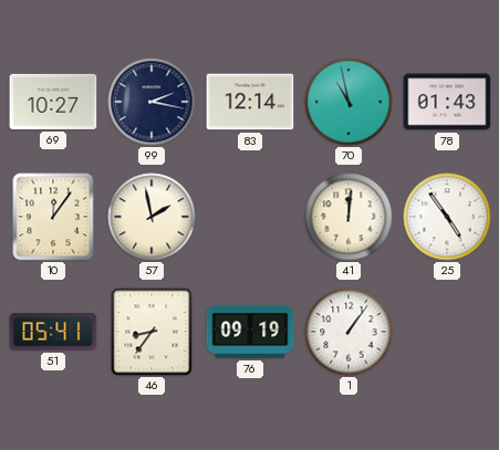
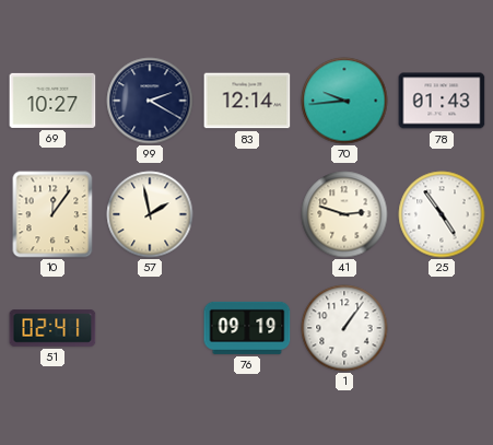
99: 2:17 -> 2:20
70: 10:58 -> 9:44
41: 12:01 -> 2:48
51: 05:41 -> 02:41
46: 8:36 -> none
